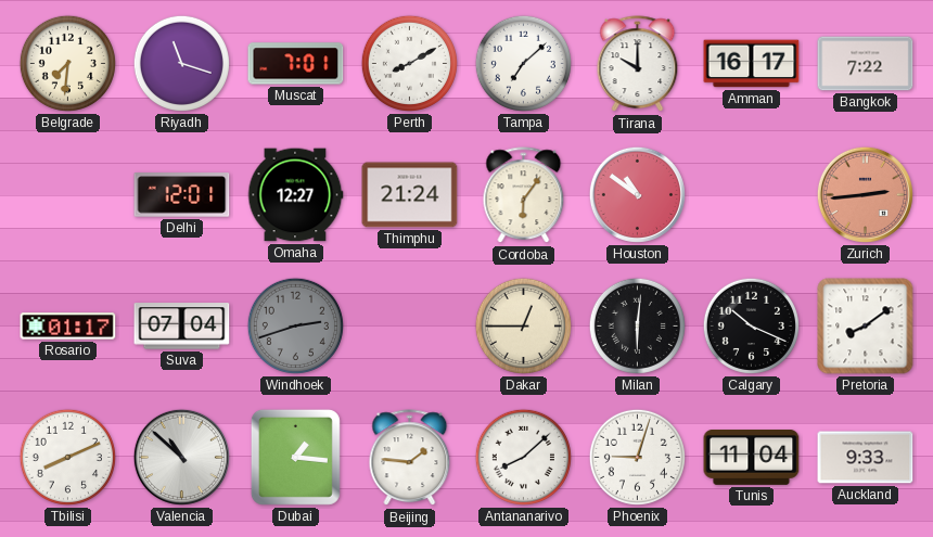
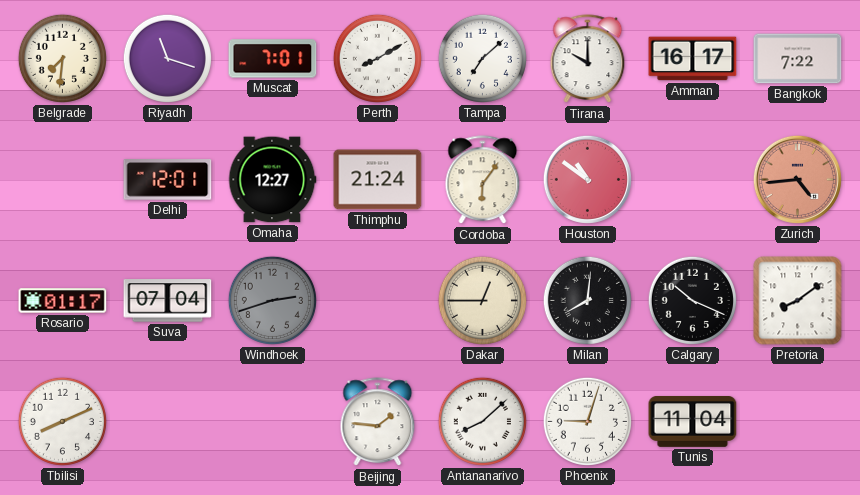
Zurich: 2:44 -> 4:44
Milan: 6:01 -> 8:01
Valencia: 10:52 -> none
Dubai: 1:16 -> none
Auckland: 9:33 -> none
